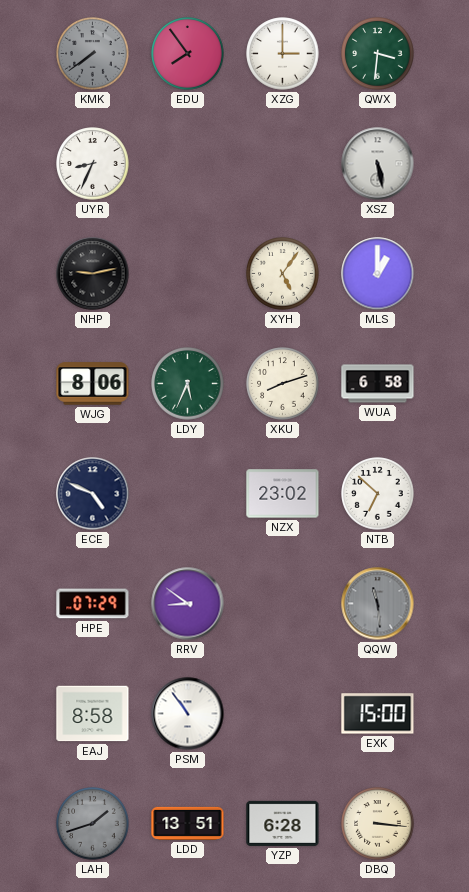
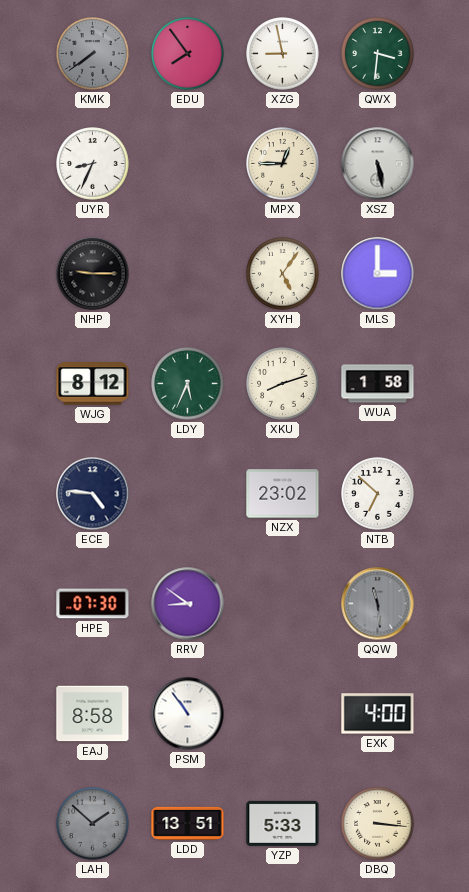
XZG: 3:00 -> 8:58
MPX: none -> 12:45
NHP: 9:13 -> 9:15
MLS: 1:00 -> 3:00
WJG: 8:06 -> 8:12
WUA: 6:58 -> 1:58
ECE: 4:49 -> 4:46
HPE: 07:29 -> 07:30
EXK: 15:00 -> 4:00
LAH: 1:42 -> 1:52
YZP: 6:28 -> 5:33
